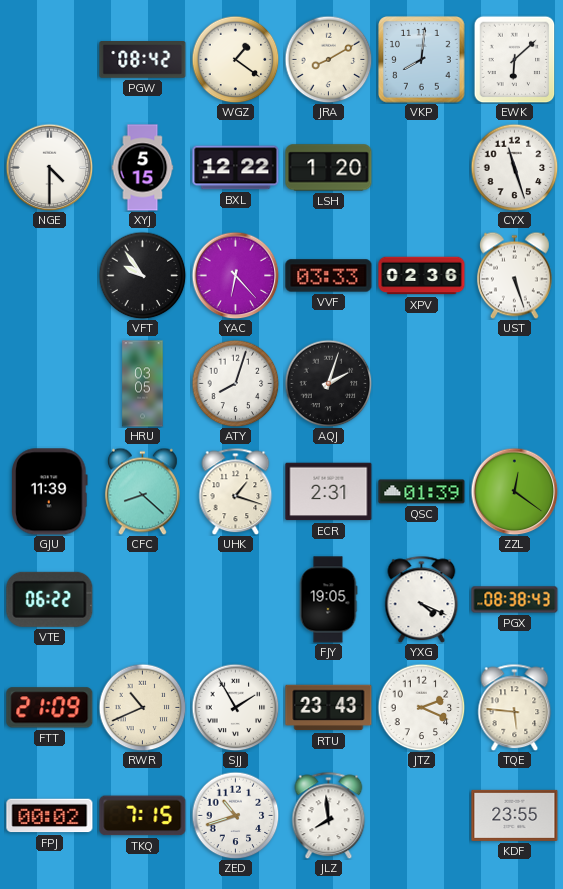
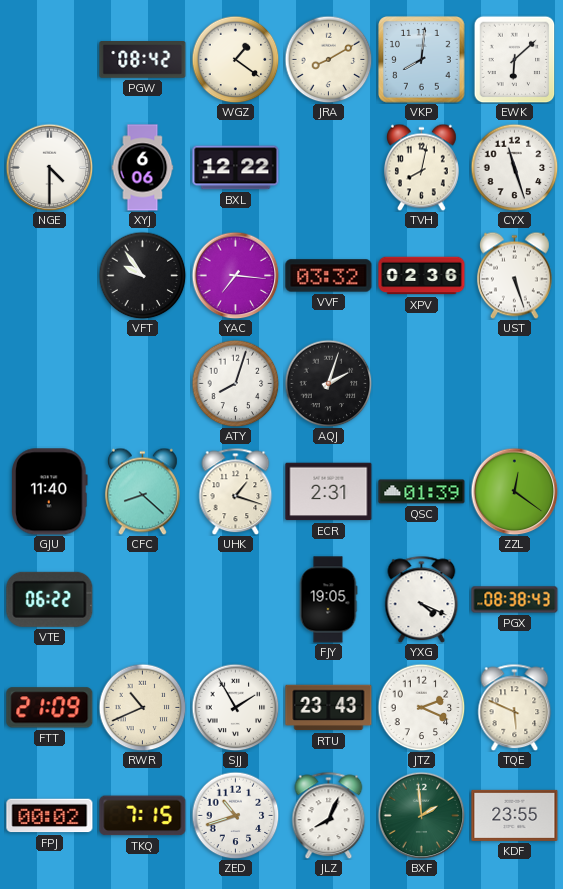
XYJ: 5:15 -> 6:06
LSH: 1:20 -> none
TVH: none -> 8:02
YAC: 6:23 -> 7:16
VVF: 03:33 -> 03:32
HRU: 03:05 -> none
GJU: 11:39 -> 11:40
TQE: 5:46 -> 5:49
JLZ: 7:59 -> 8:04
BXF: none -> 1:59
